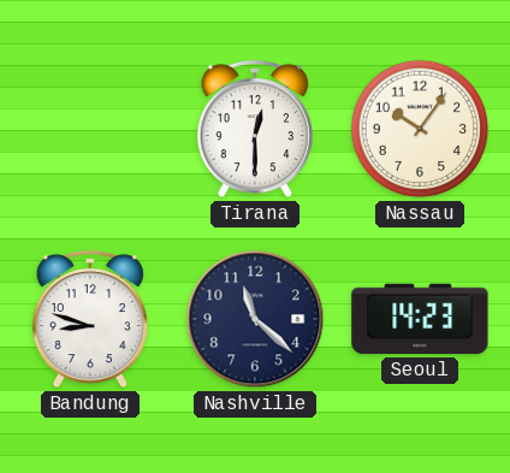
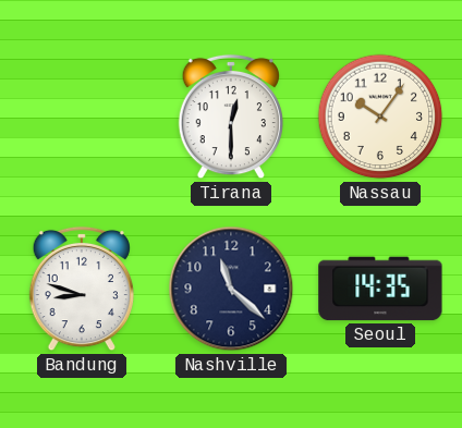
Seoul: 14:23 -> 14:35
